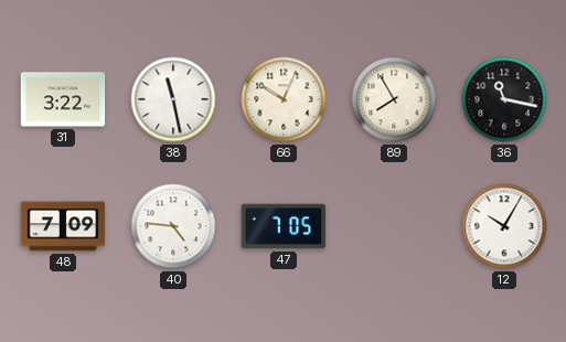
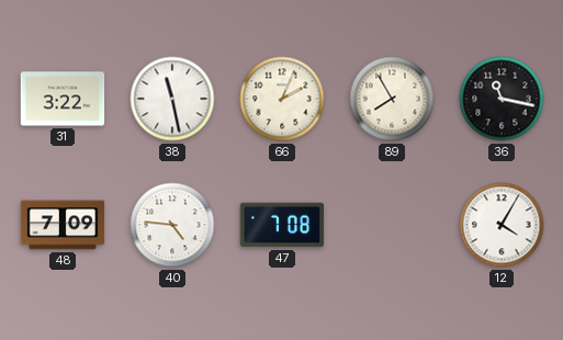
66: 10:04 -> 2:04
47: 7:05 -> 7:08
12: 10:05 -> 4:05
